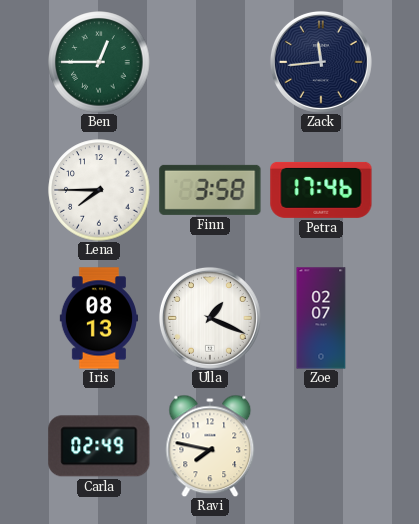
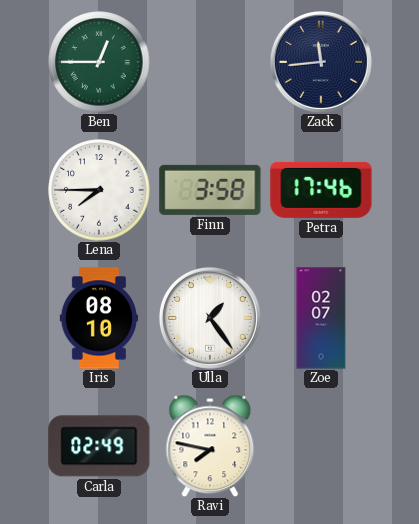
Iris: 08:13 -> 08:10
Ulla: 1:19 -> 1:24
